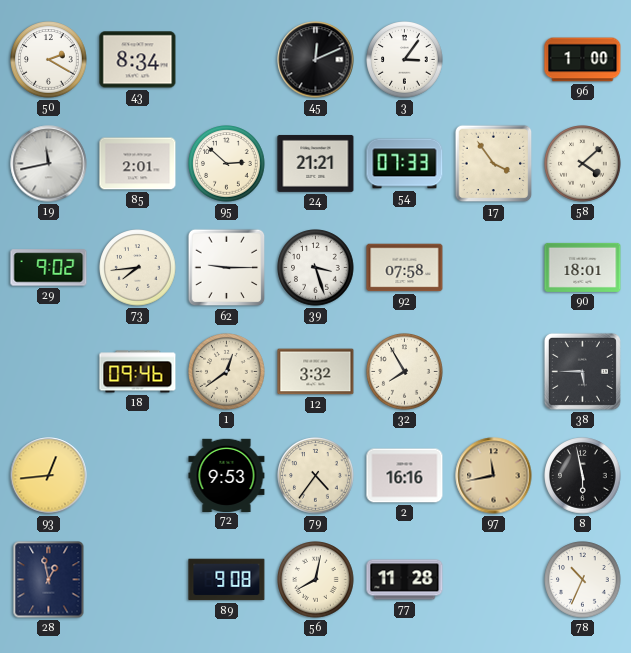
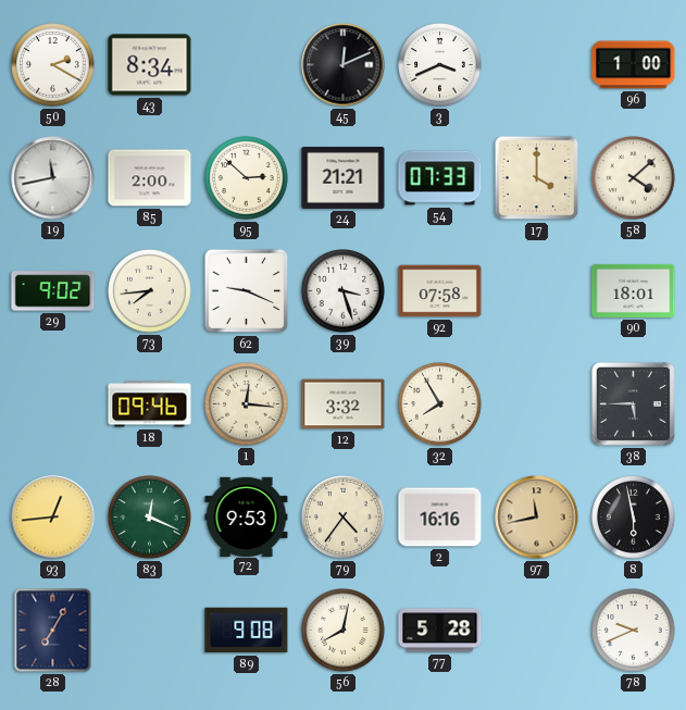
3: 3:06 -> 3:41
85: 2:01 -> 2:00
17: 3:54 -> 4:00
62: 9:15 -> 9:19
1: 12:39 -> 12:16
83: none -> 12:19
28: 12:58 -> 7:05
77: 11:28 -> 5:28
78: 10:34 -> 9:41
